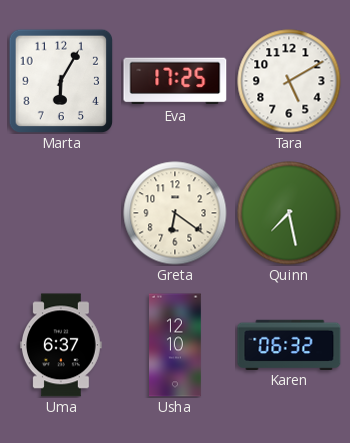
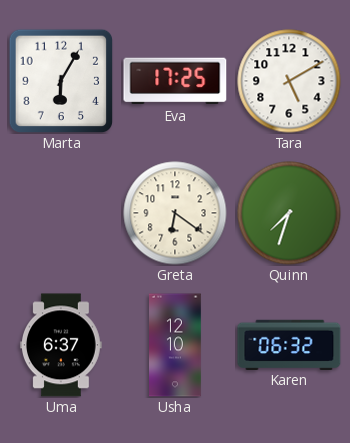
Quinn: 7:28 -> 7:33
